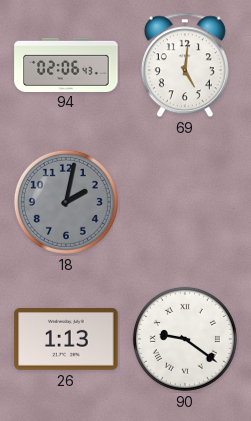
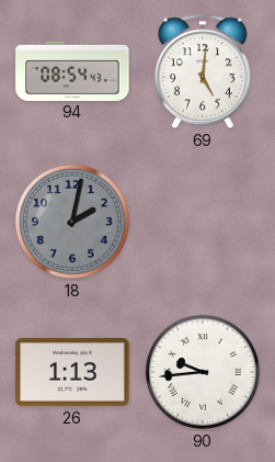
94: 02:06 -> 08:54
90: 9:21 -> 9:44
